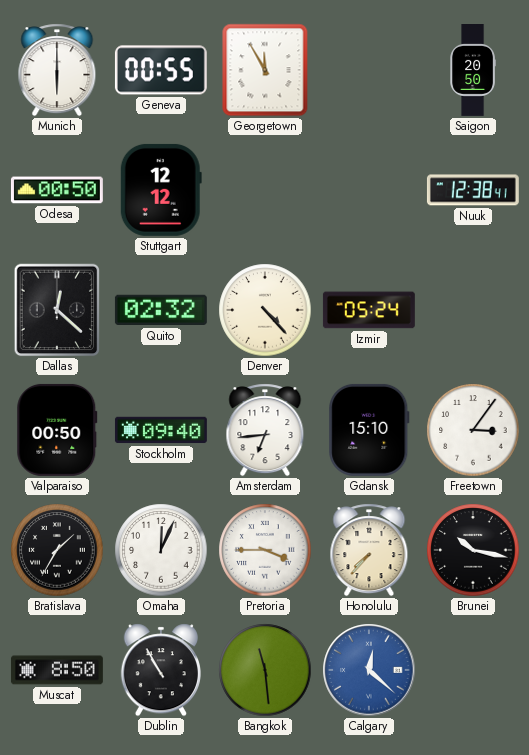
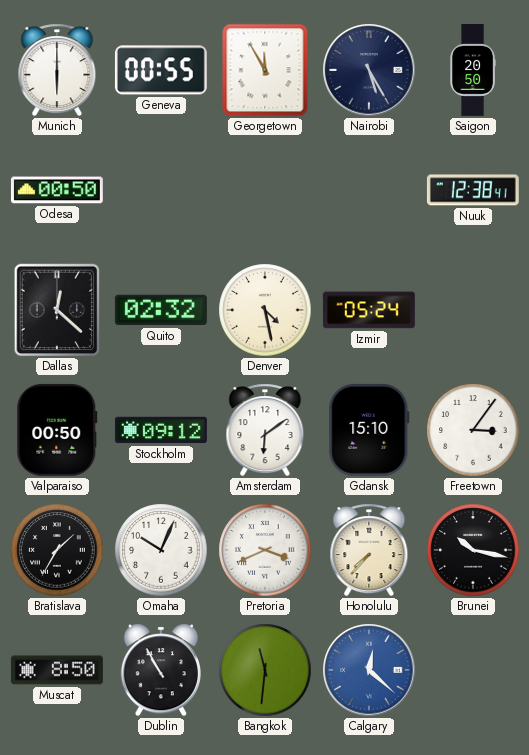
Nairobi: none -> 5:25
Stuttgart: 12:12 -> none
Denver: 4:23 -> 4:28
Stockholm: 09:40 -> 09:12
Amsterdam: 6:44 -> 6:09
Omaha: 12:04 -> 10:04
Pretoria: 3:45 -> 3:41
Bangkok: 11:29 -> 11:31
